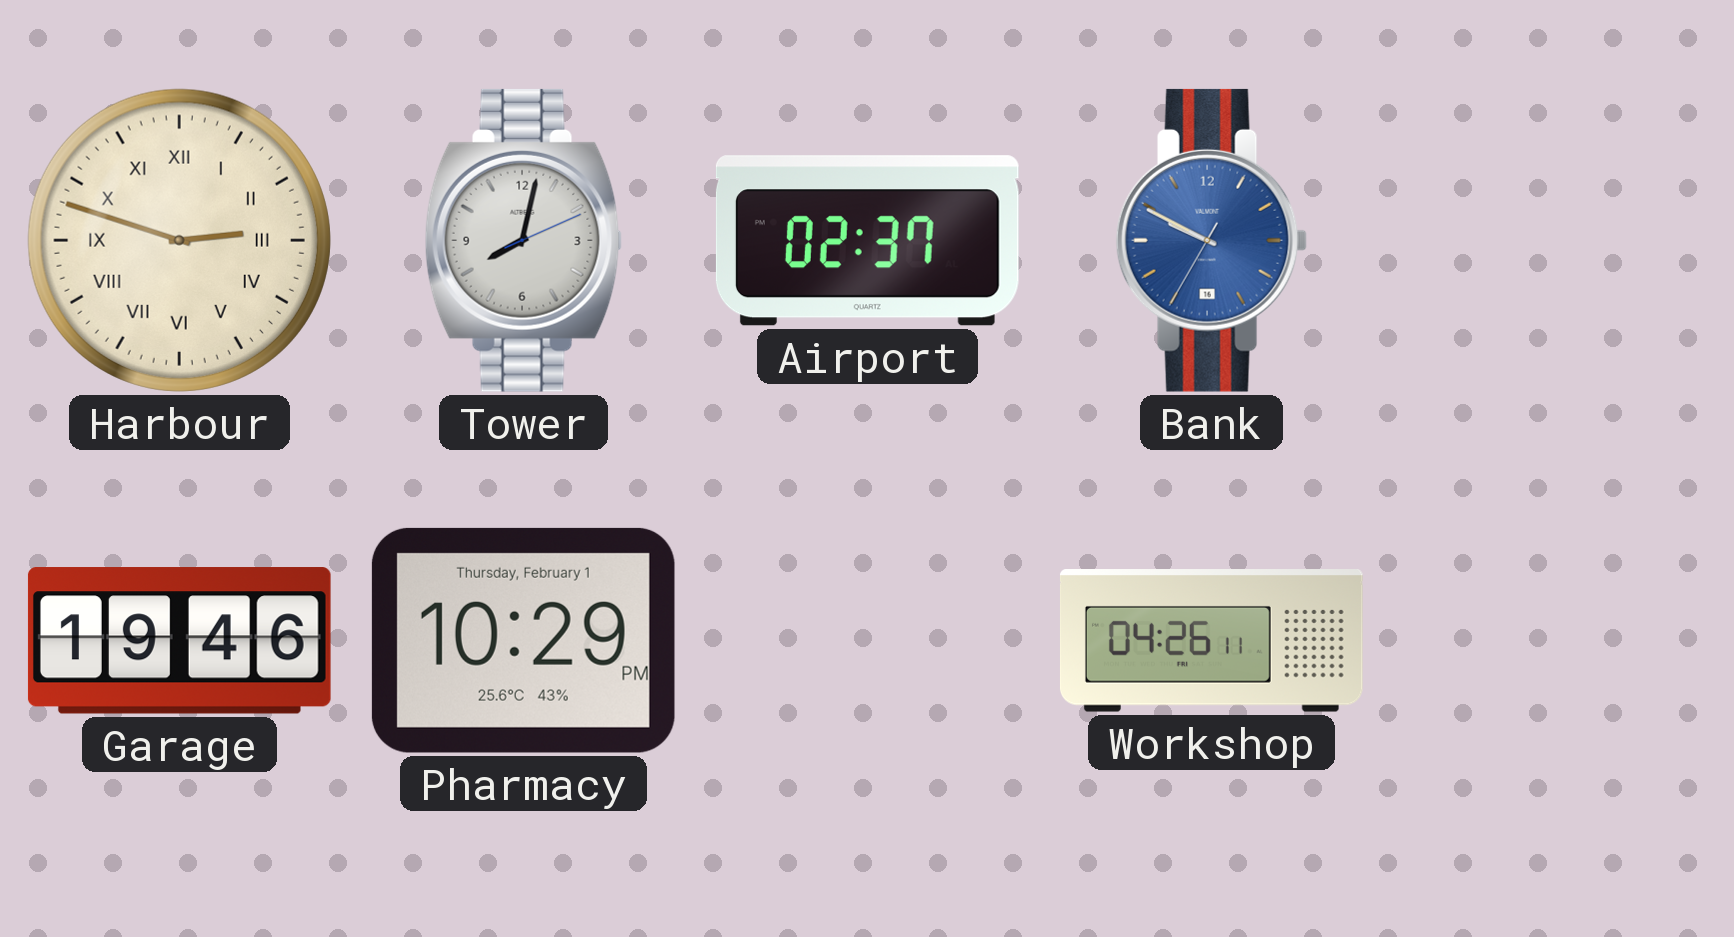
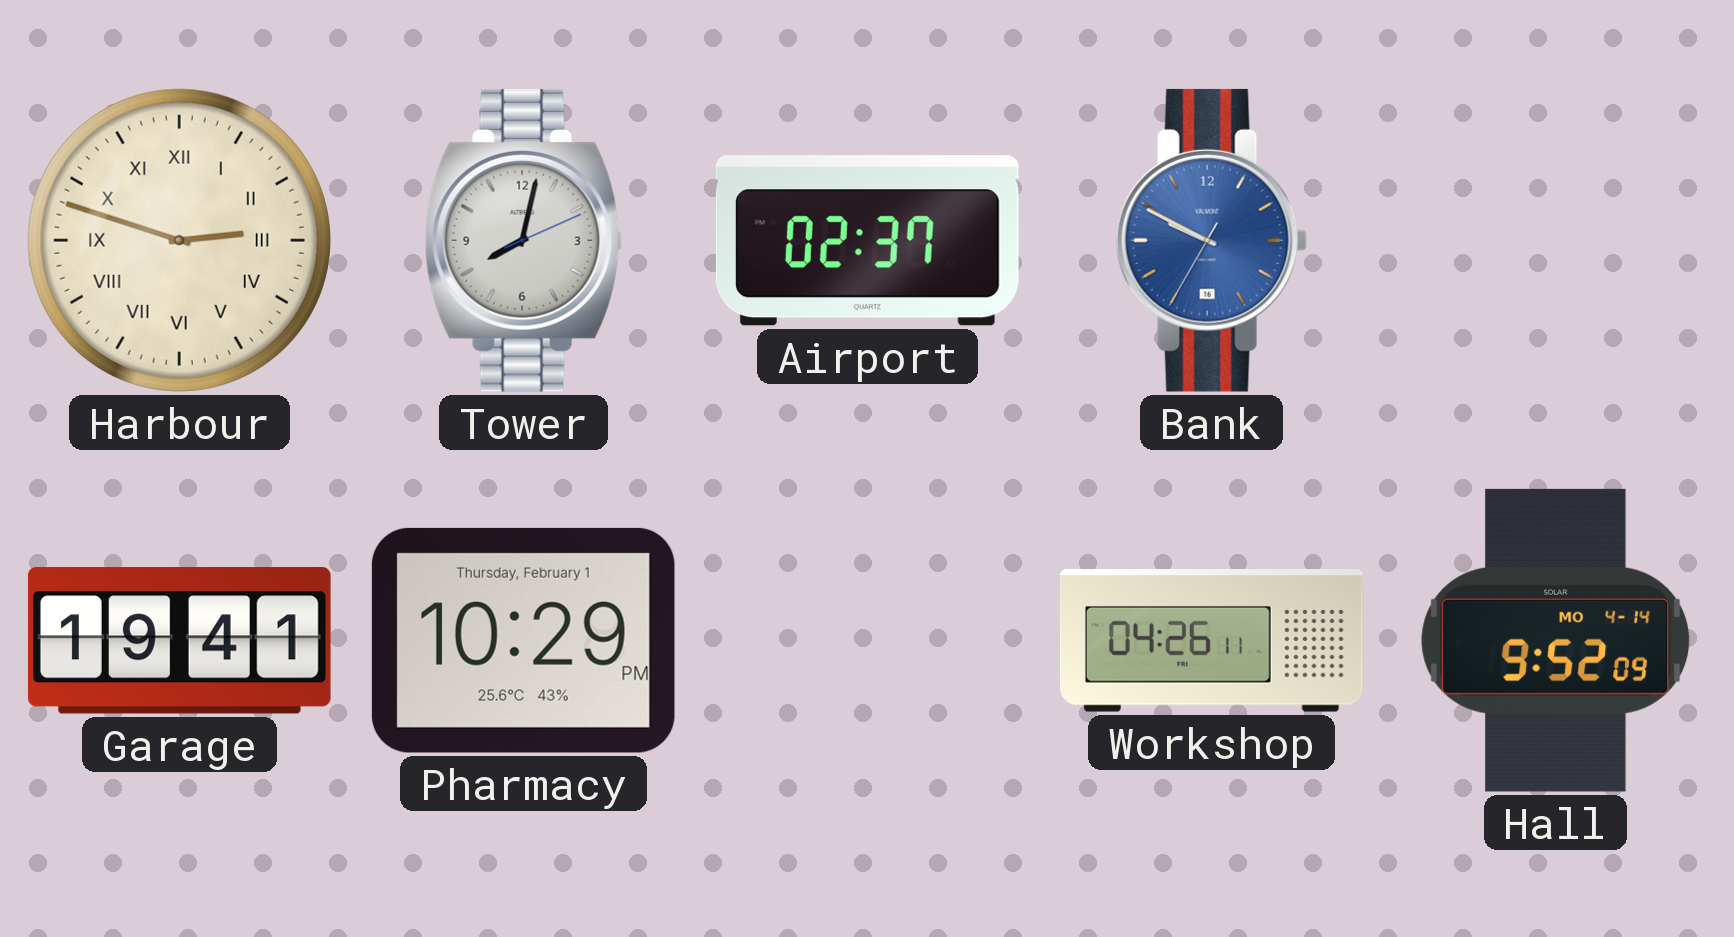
Garage: 19:46 -> 19:41
Hall: none -> 9:52
